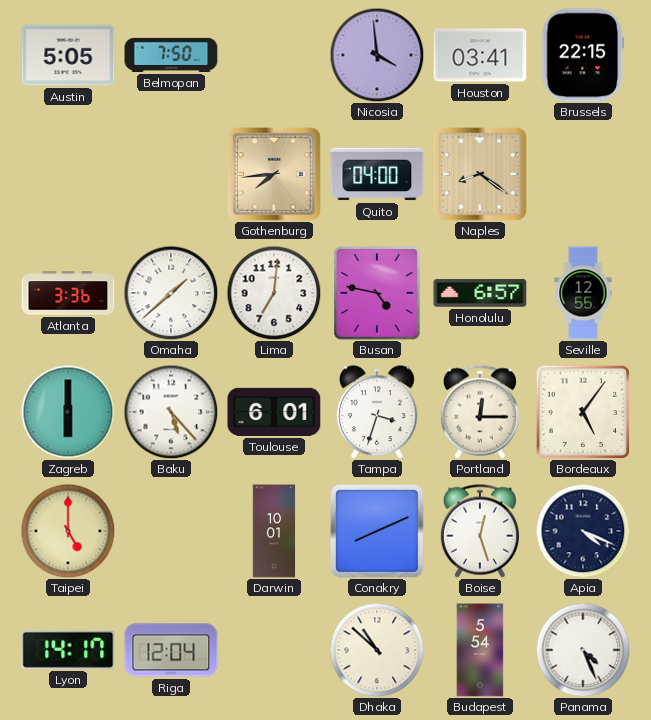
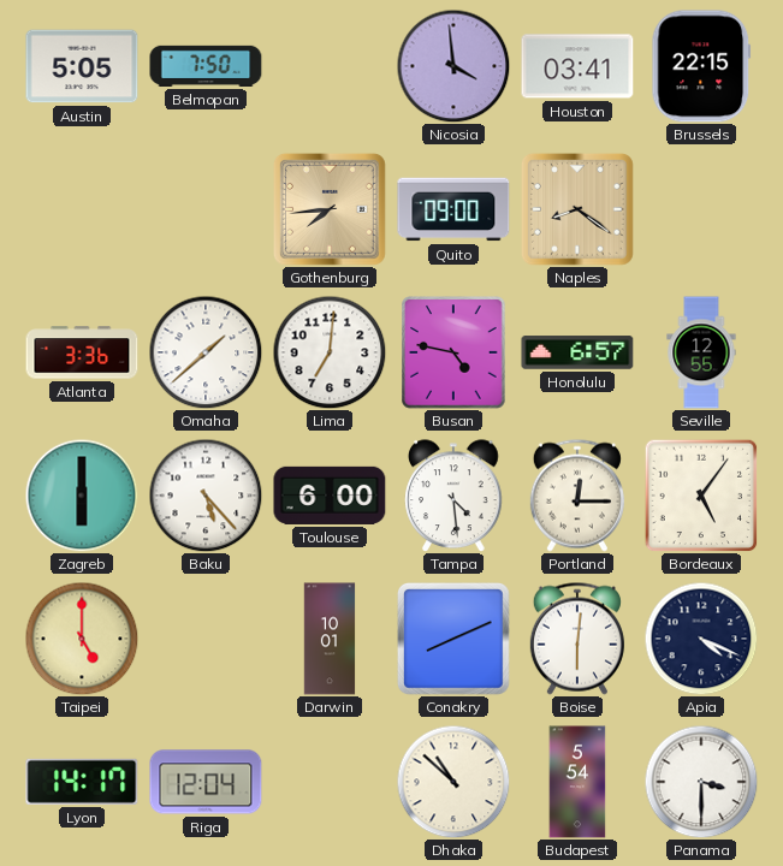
Quito: 04:00 -> 09:00
Toulouse: 6:01 -> 6:00
Tampa: 3:33 -> 4:29
Boise: 12:27 -> 6:01
Panama: 4:26 -> 3:30
